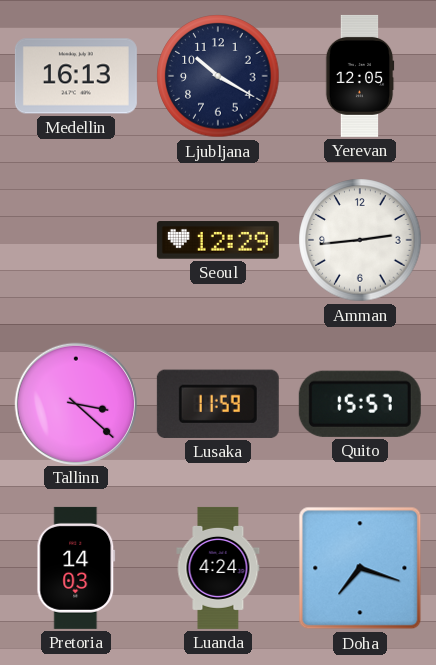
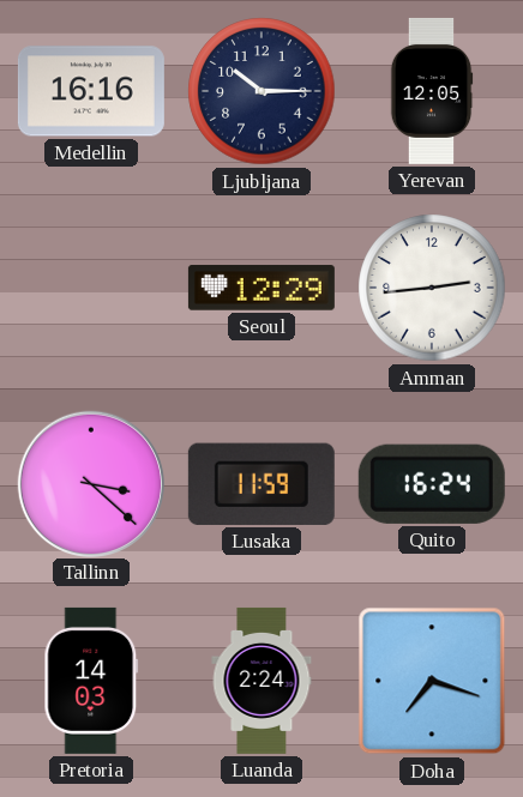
Medellin: 16:13 -> 16:16
Ljubljana: 10:20 -> 10:15
Quito: 15:57 -> 16:24
Luanda: 4:24 -> 2:24
